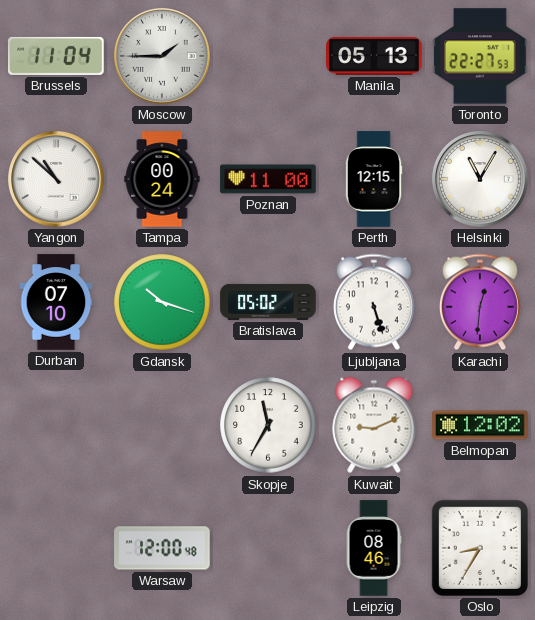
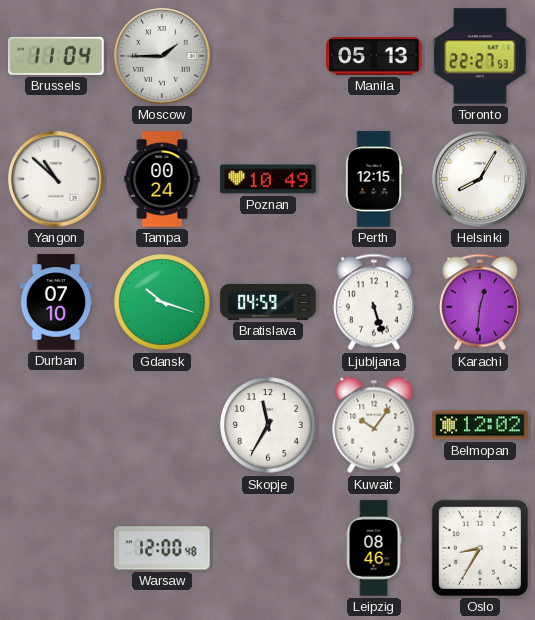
Poznan: 11:00 -> 10:49
Helsinki: 11:05 -> 8:05
Bratislava: 05:02 -> 04:59
Kuwait: 9:11 -> 10:06
